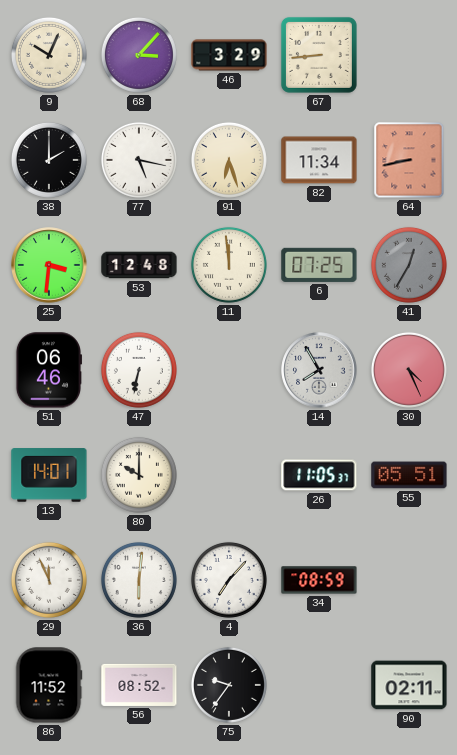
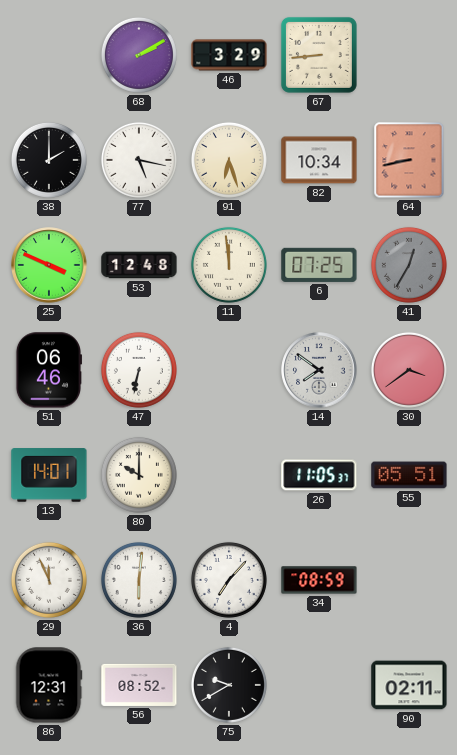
9: 10:04 -> none
68: 3:07 -> 2:10
82: 11:34 -> 10:34
25: 3:31 -> 3:49
14: 7:55 -> 7:51
30: 4:26 -> 3:39
86: 11:52 -> 12:31
75: 9:36 -> 9:40
